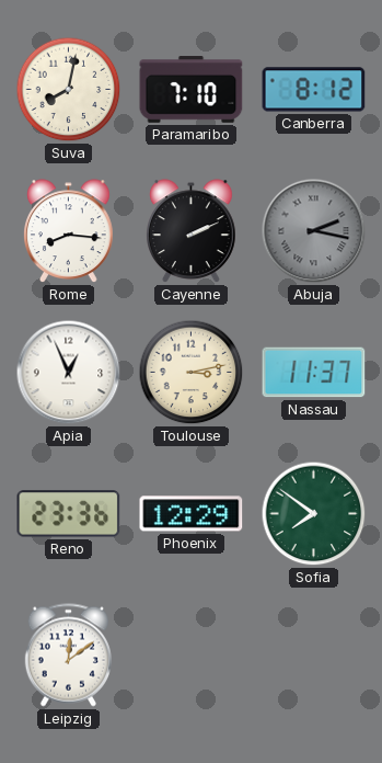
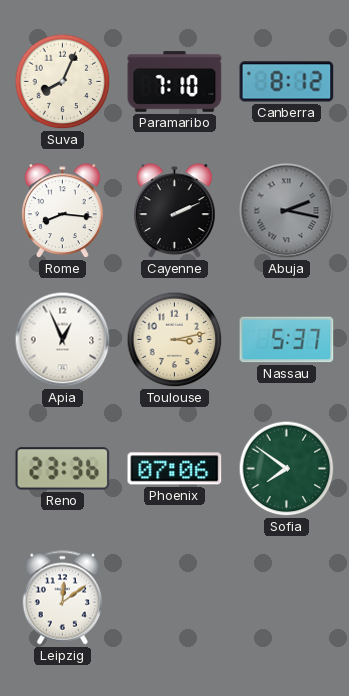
Suva: 8:02 -> 8:04
Nassau: 11:37 -> 5:37
Phoenix: 12:29 -> 07:06
